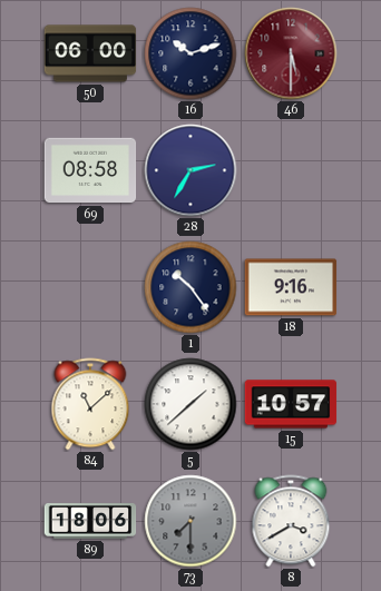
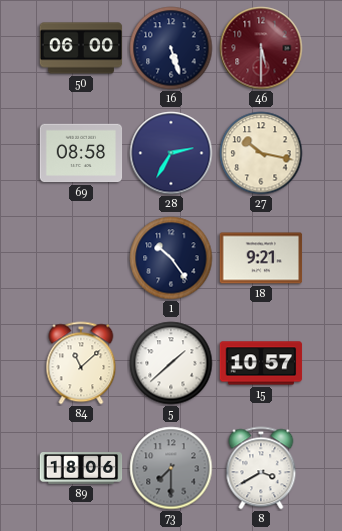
16: 10:12 -> 5:27
27: none -> 10:17
18: 9:16 -> 9:21
